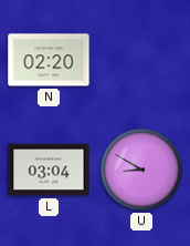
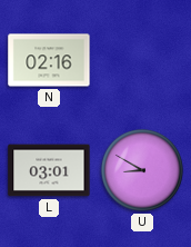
N: 02:20 -> 02:16
L: 03:04 -> 03:01
